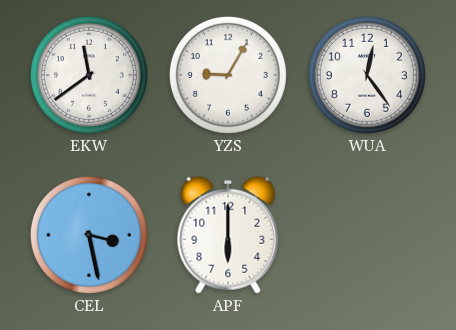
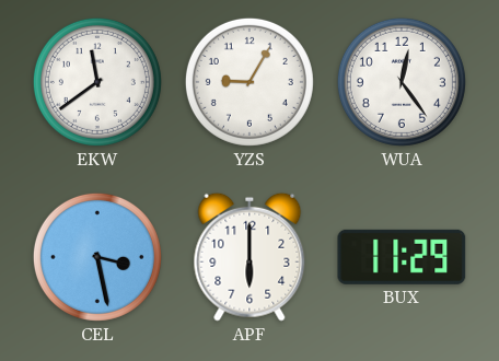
BUX: none -> 11:29
